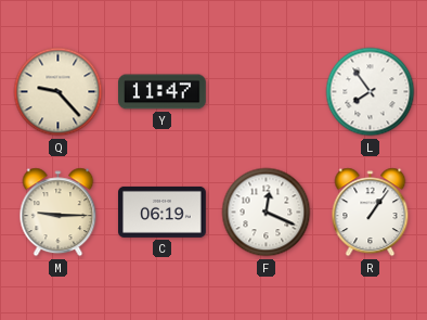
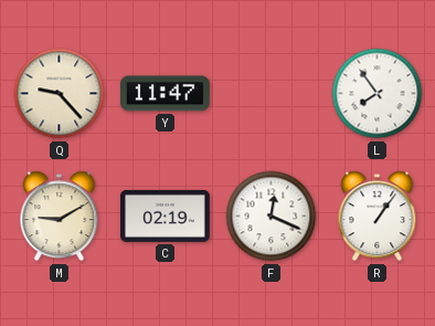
M: 9:15 -> 9:10
C: 06:19 -> 02:19
